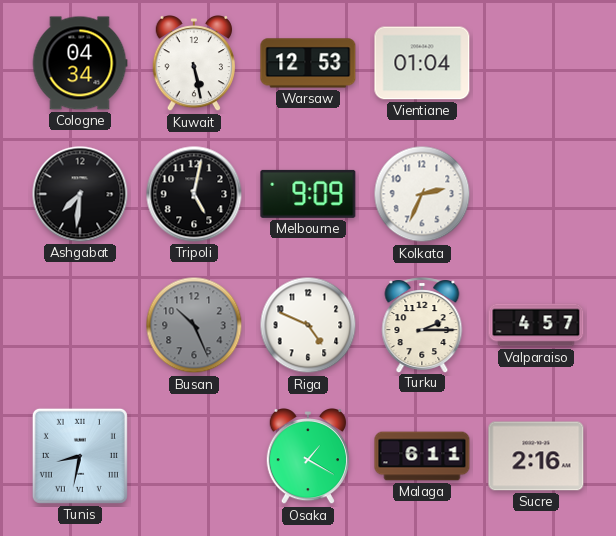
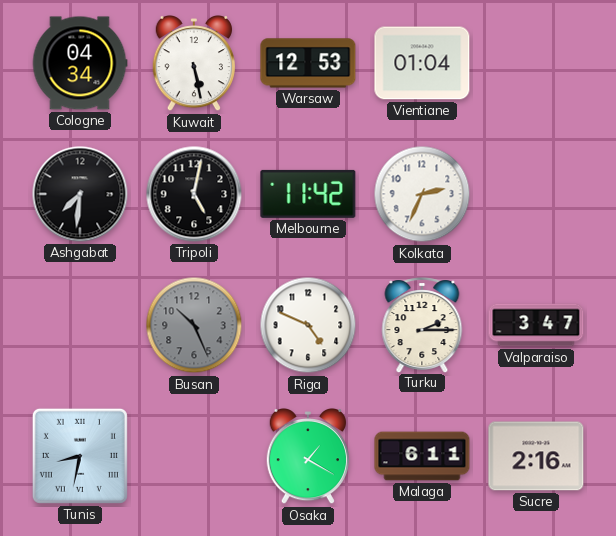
Melbourne: 9:09 -> 11:42
Valparaiso: 4:57 -> 3:47
